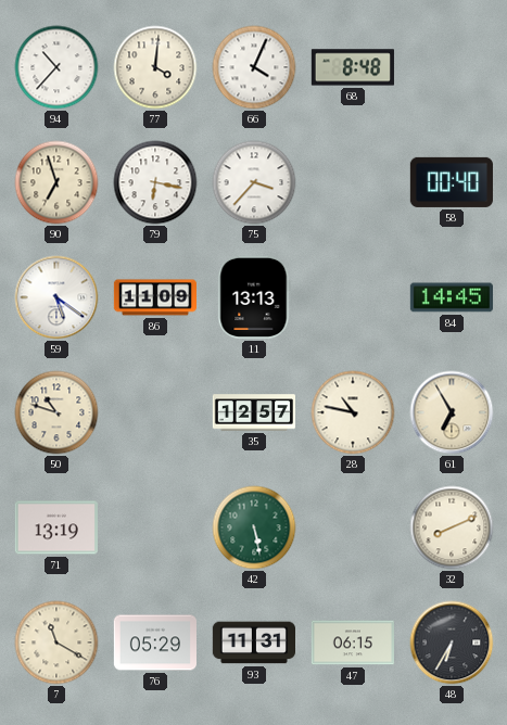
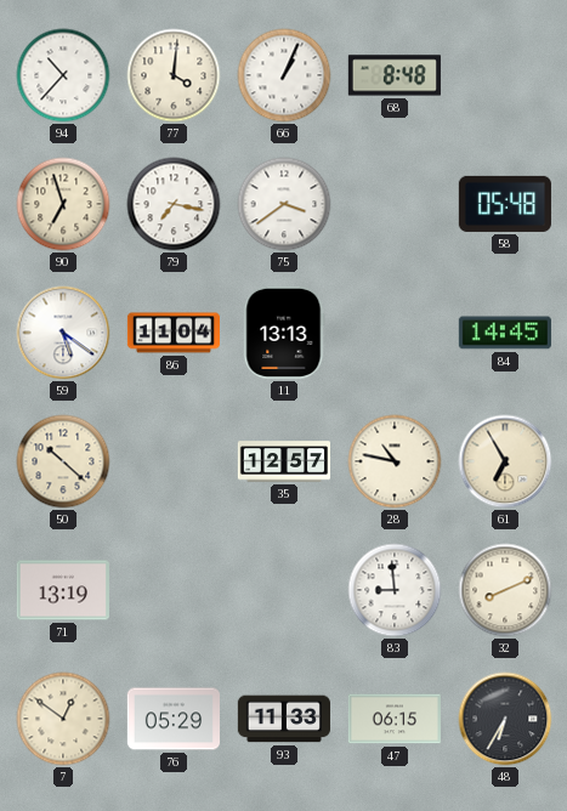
66: 4:04 -> 1:04
79: 6:17 -> 7:17
75: 3:37 -> 3:39
58: 00:40 -> 05:48
86: 11:09 -> 11:04
50: 10:48 -> 10:22
42: 5:28 -> none
83: none -> 8:59
7: 11:20 -> 12:51
93: 11:31 -> 11:33
